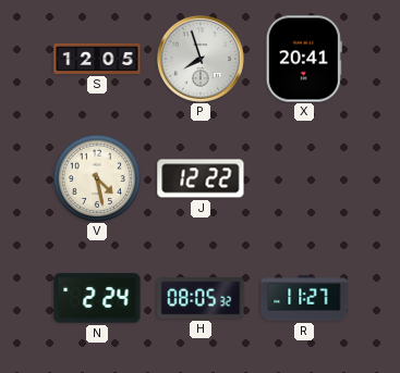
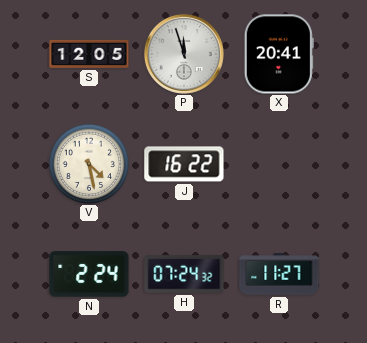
P: 7:57 -> 11:57
J: 12:22 -> 16:22
H: 08:05 -> 07:24
